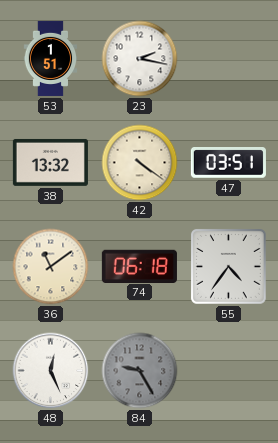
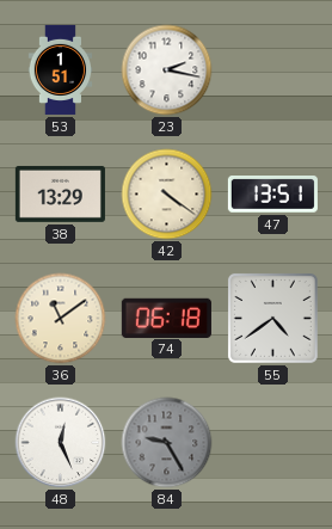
38: 13:32 -> 13:29
47: 03:51 -> 13:51
55: 4:36 -> 4:39
